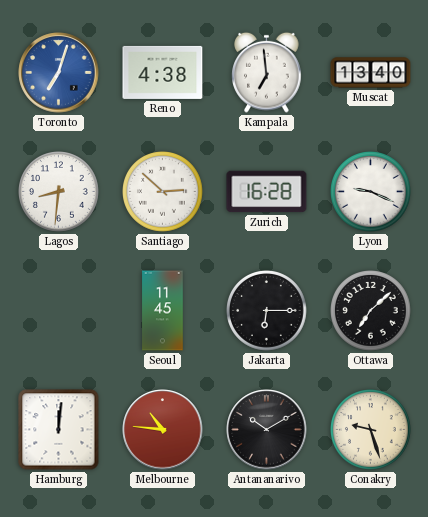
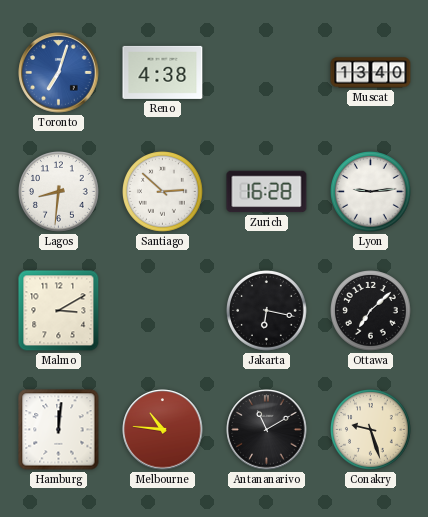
Kampala: 6:59 -> none
Lyon: 9:19 -> 9:14
Malmo: none -> 3:10
Seoul: 11:45 -> none
Jakarta: 6:15 -> 6:17
Antananarivo: 10:10 -> 11:10
